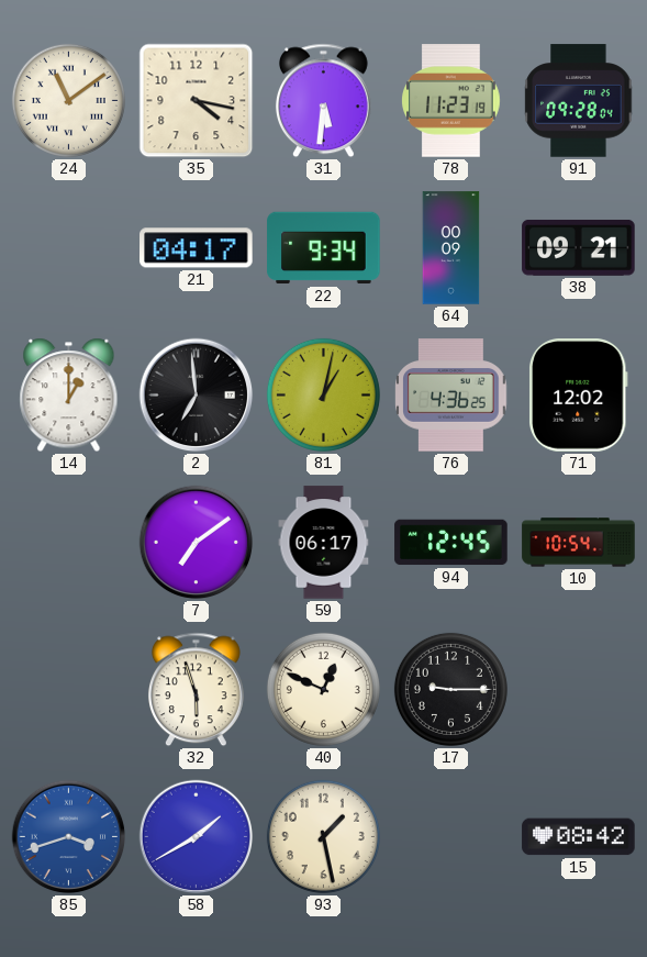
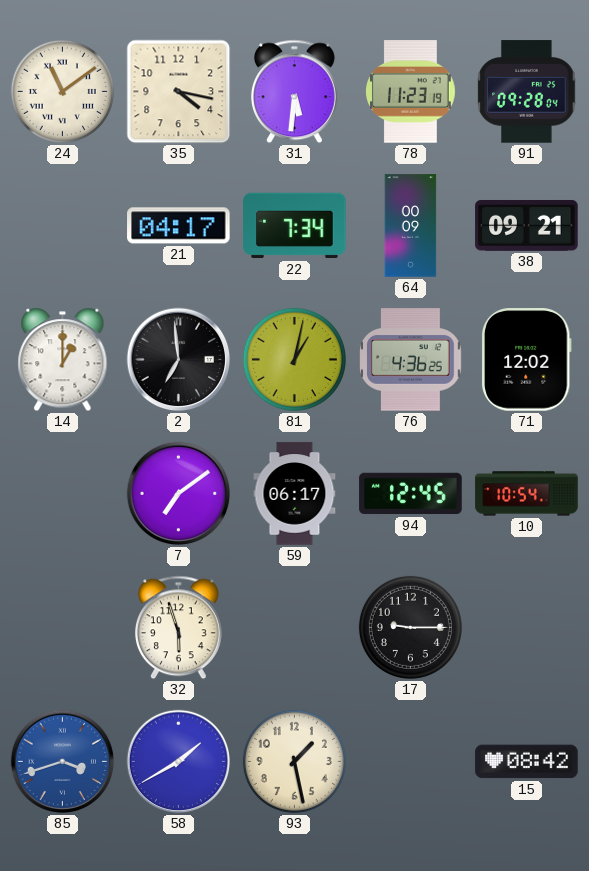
22: 9:34 -> 7:34
40: 12:49 -> none
